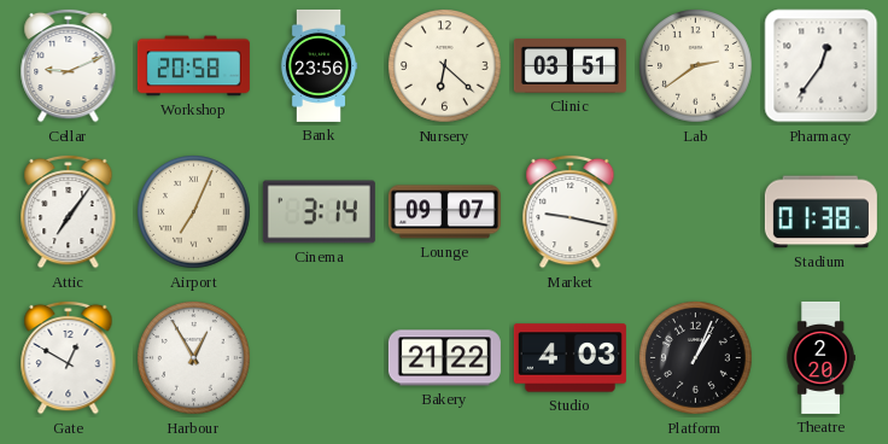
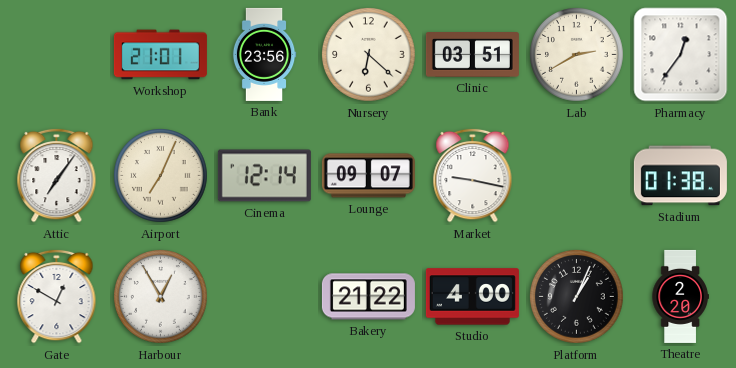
Cellar: 9:11 -> none
Workshop: 20:58 -> 21:01
Lab: 2:39 -> 2:40
Cinema: 3:14 -> 12:14
Studio: 4:03 -> 4:00
